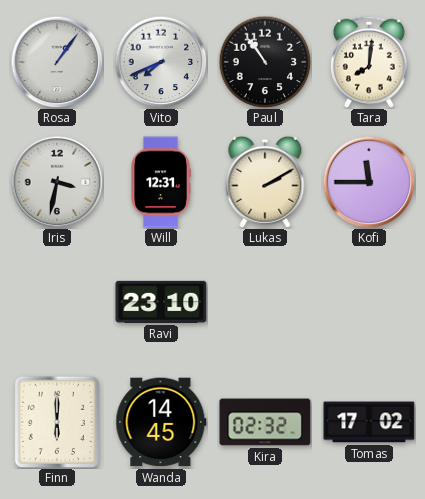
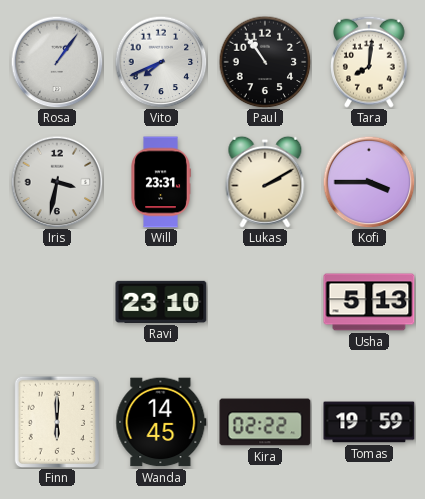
Will: 12:31 -> 23:31
Kofi: 11:45 -> 3:45
Usha: none -> 5:13
Kira: 02:32 -> 02:22
Tomas: 17:02 -> 19:59
